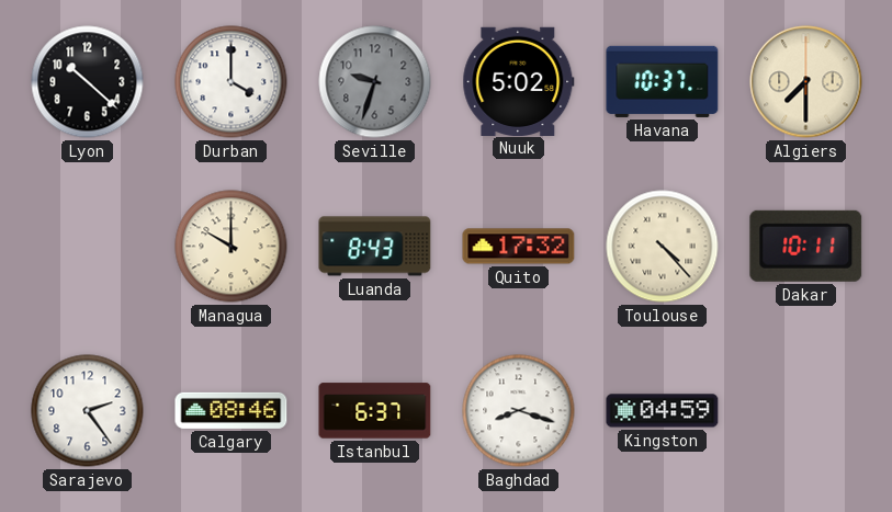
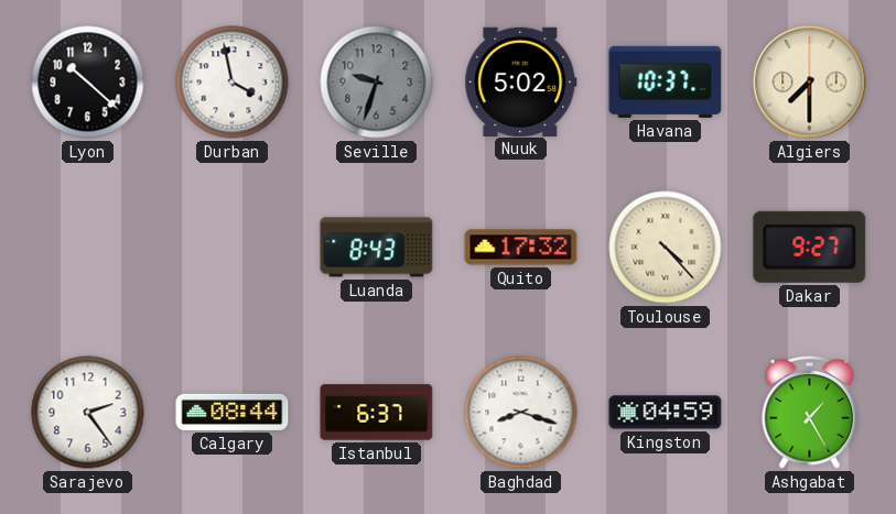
Durban: 4:00 -> 3:58
Managua: 10:00 -> none
Dakar: 10:11 -> 9:27
Calgary: 08:46 -> 08:44
Ashgabat: none -> 1:25
